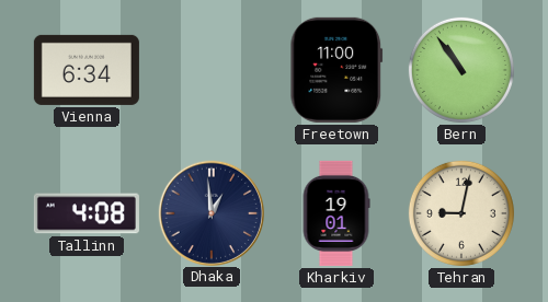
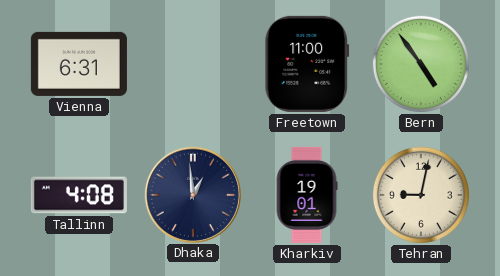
Vienna: 6:34 -> 6:31
Bern: 10:54 -> 4:54
